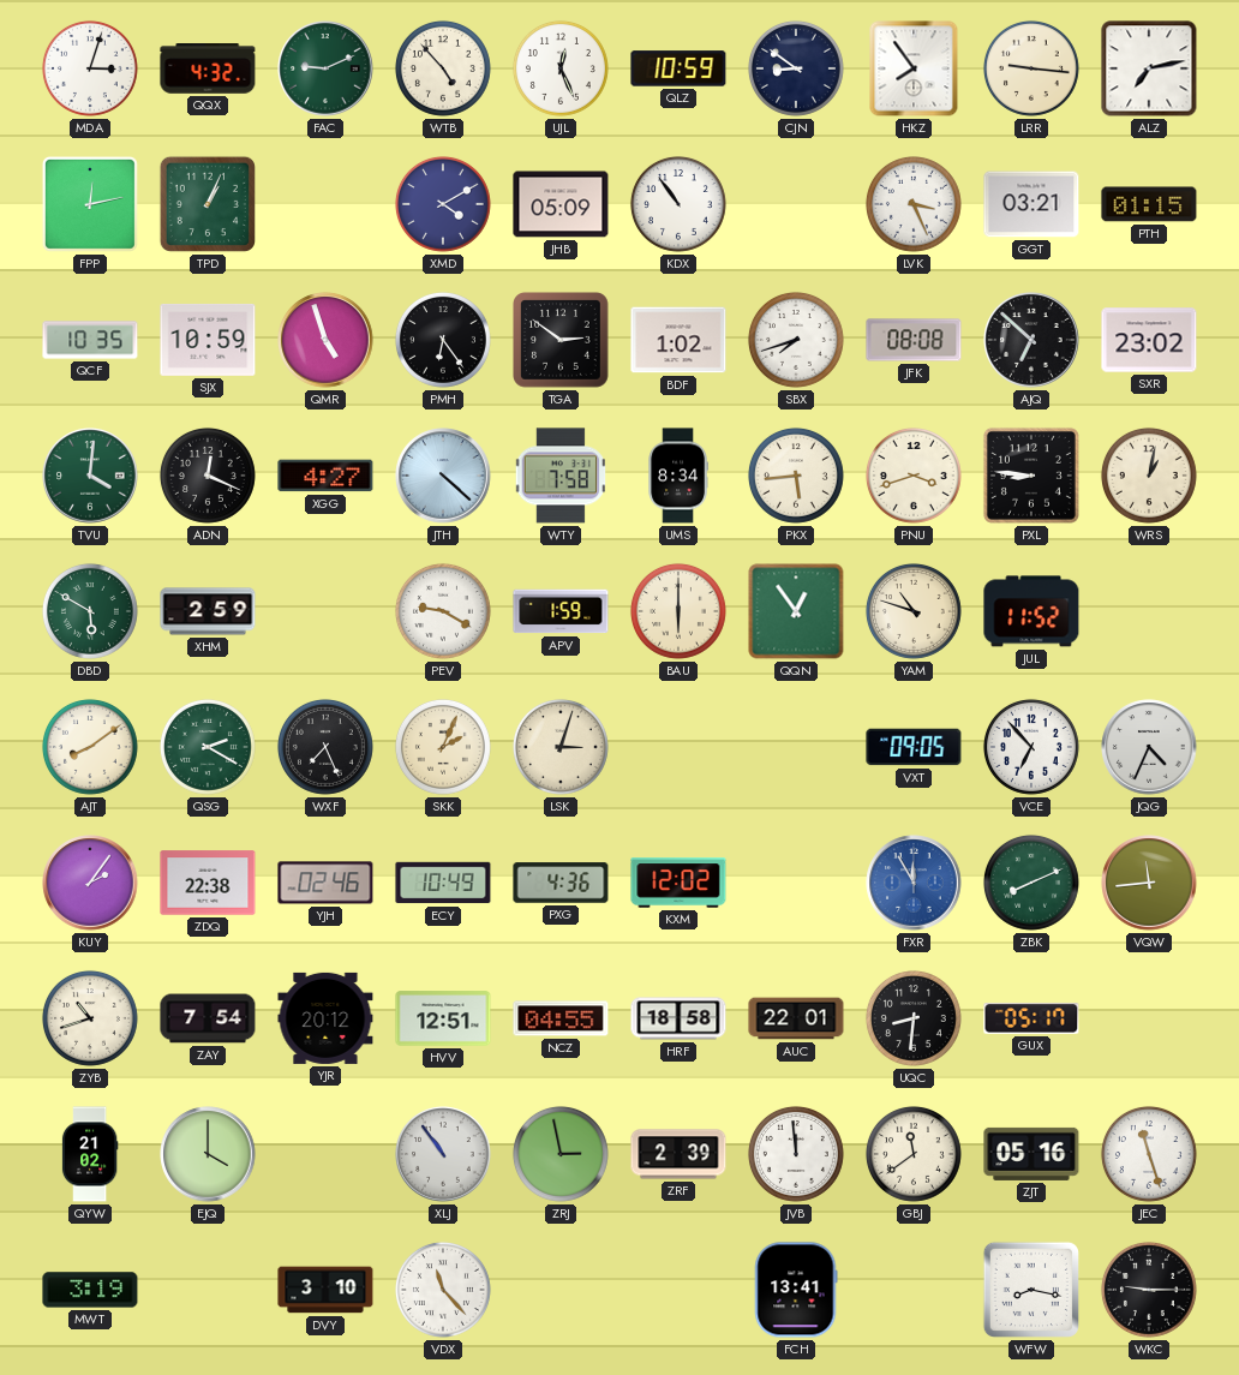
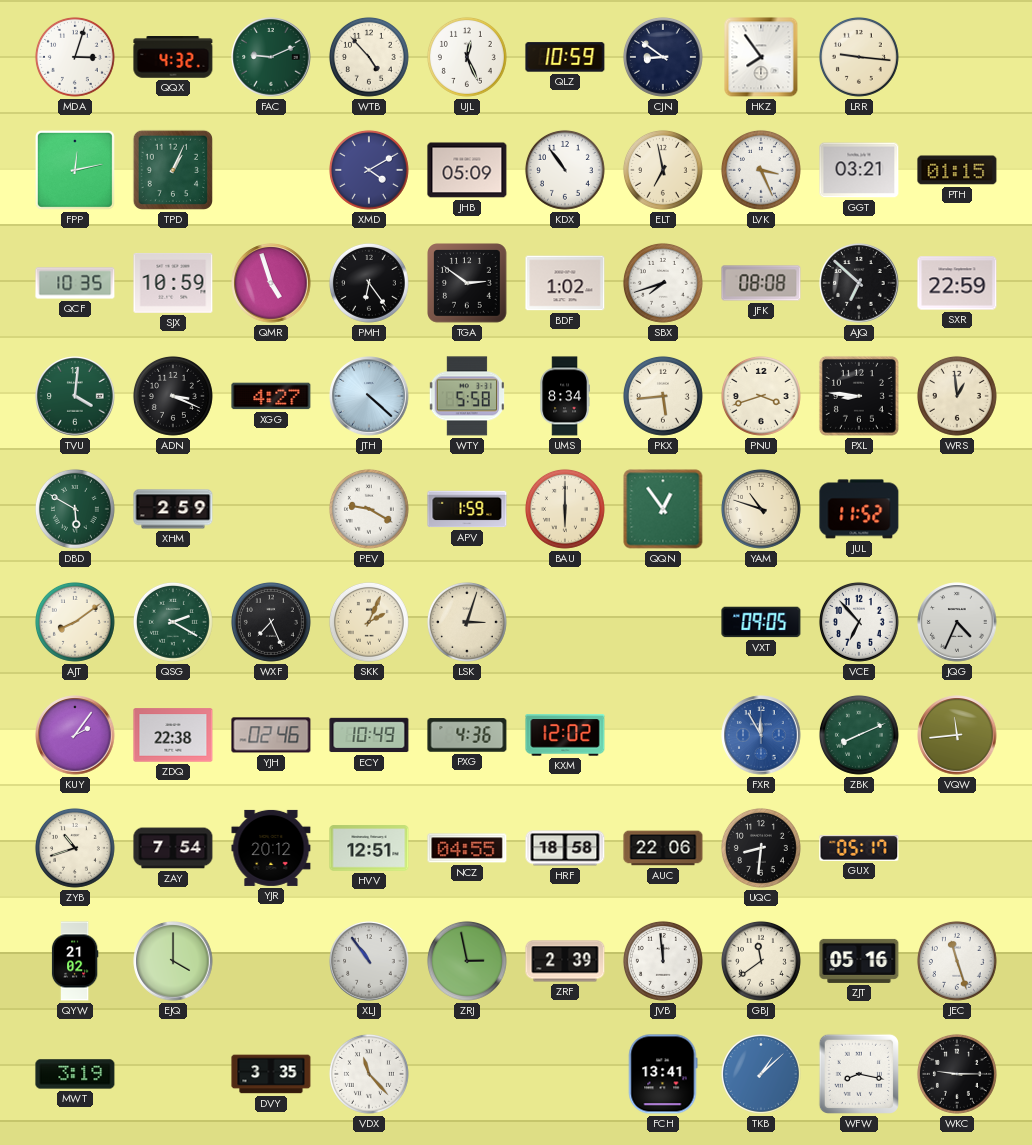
ALZ: 7:13 -> none
ELT: none -> 6:58
SXR: 23:02 -> 22:59
ADN: 12:19 -> 3:19
WTY: 7:58 -> 5:58
WRS: 1:02 -> 12:59
AUC: 22:01 -> 22:06
DVY: 3:10 -> 3:35
TKB: none -> 1:08
